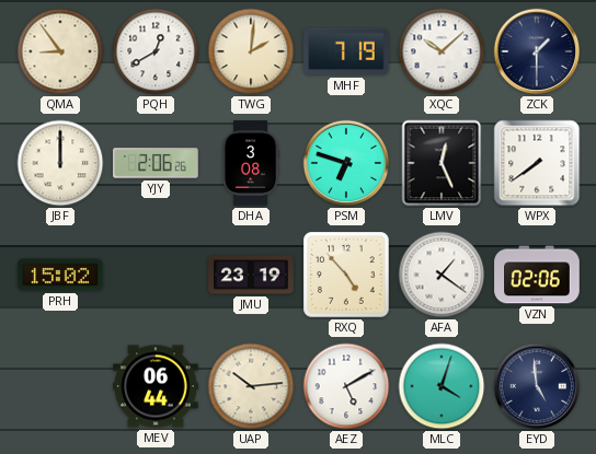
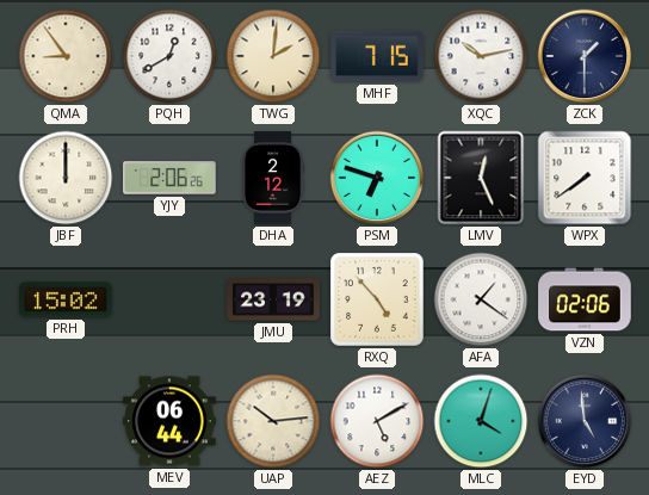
MHF: 7:19 -> 7:15
XQC: 10:08 -> 10:13
DHA: 3:08 -> 2:12
